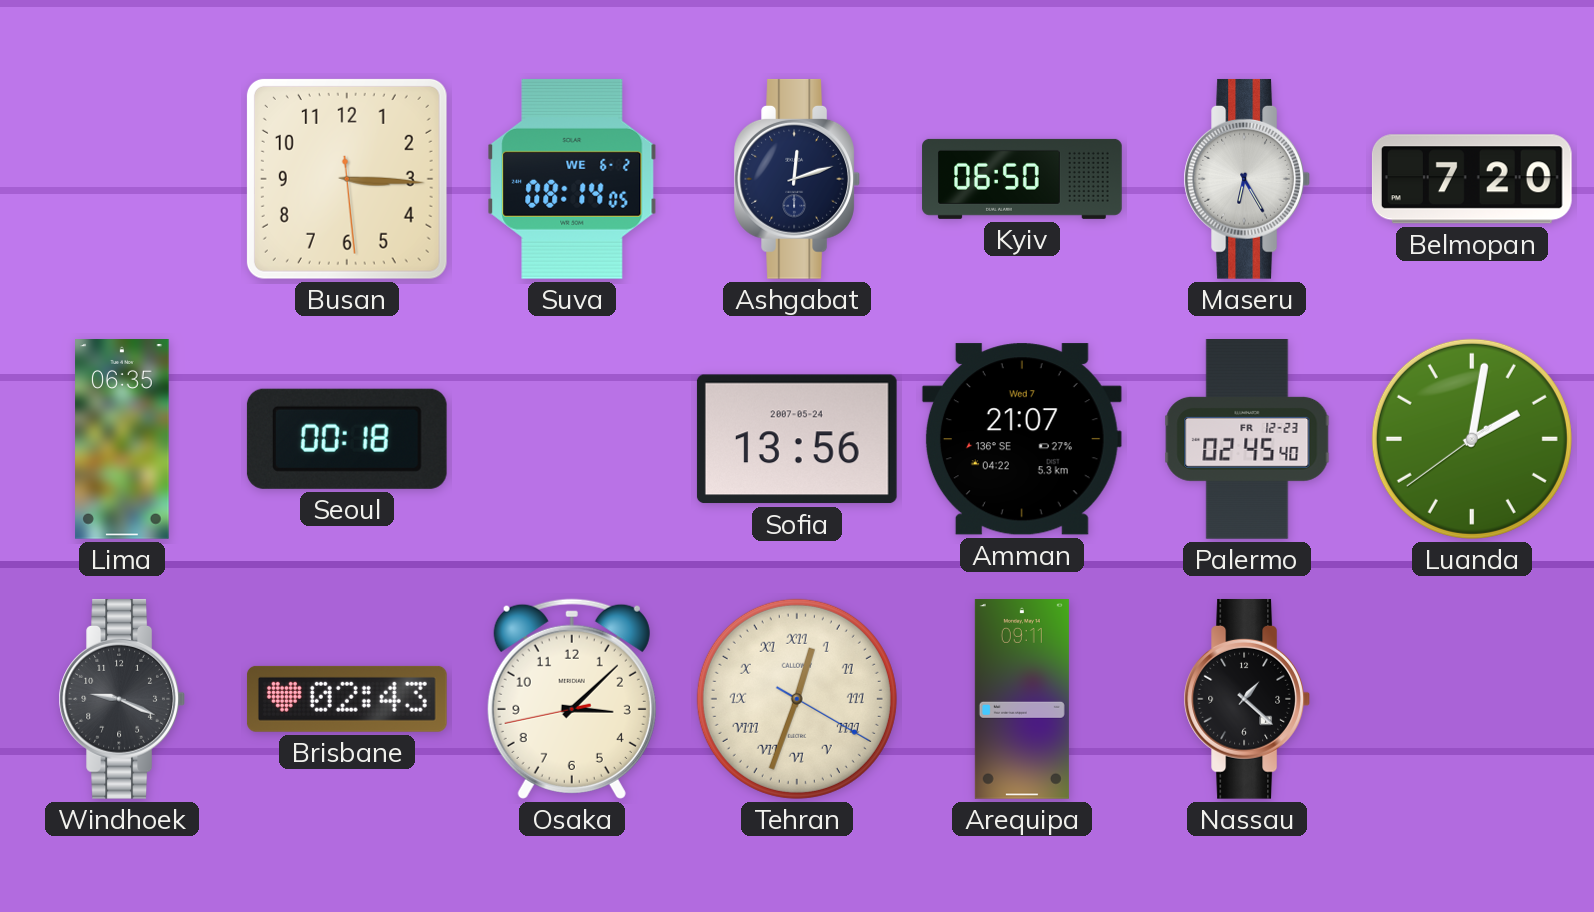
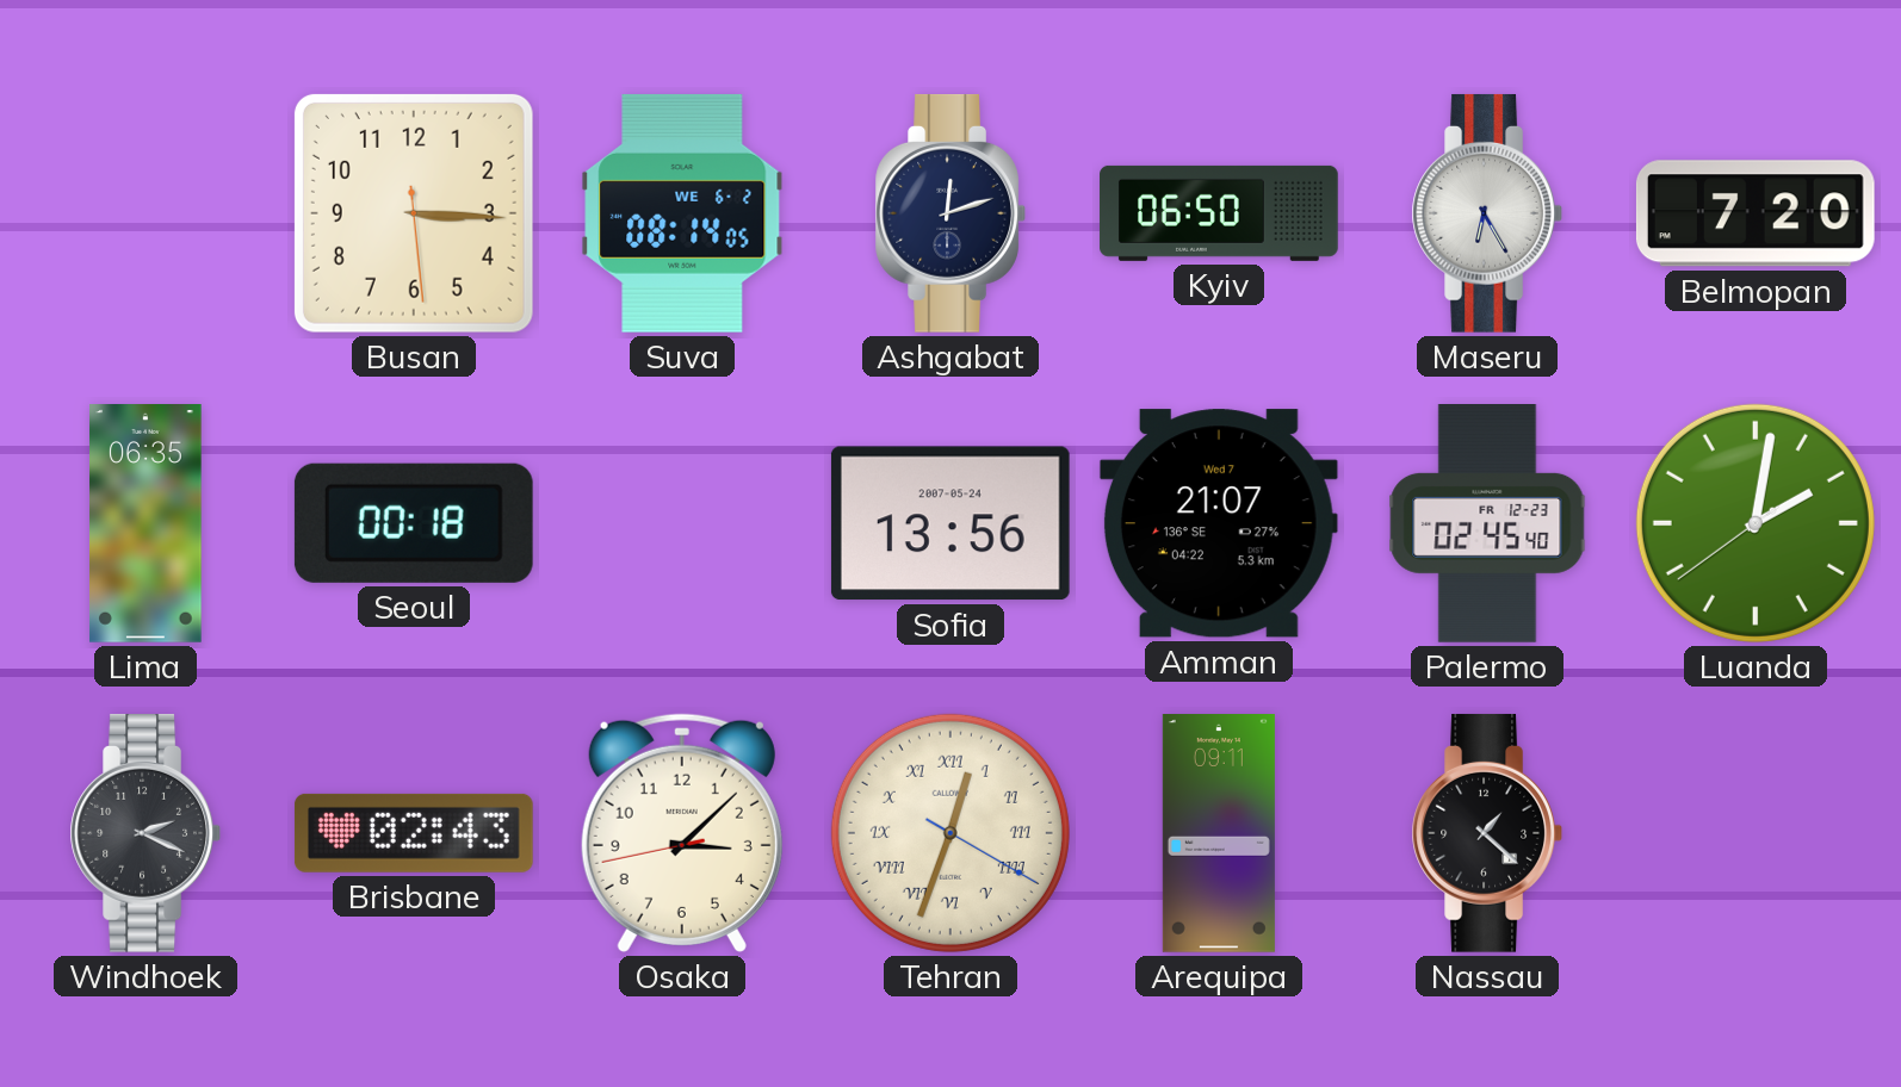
Windhoek: 9:19 -> 2:19
